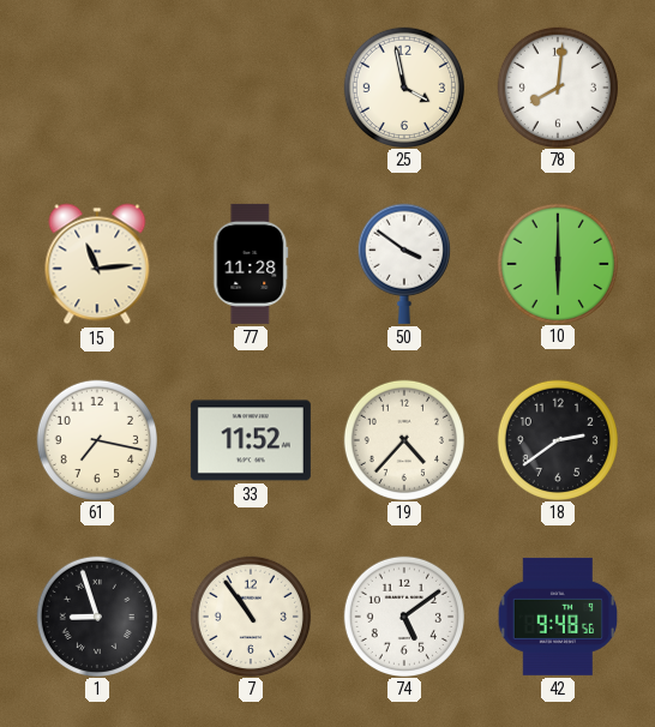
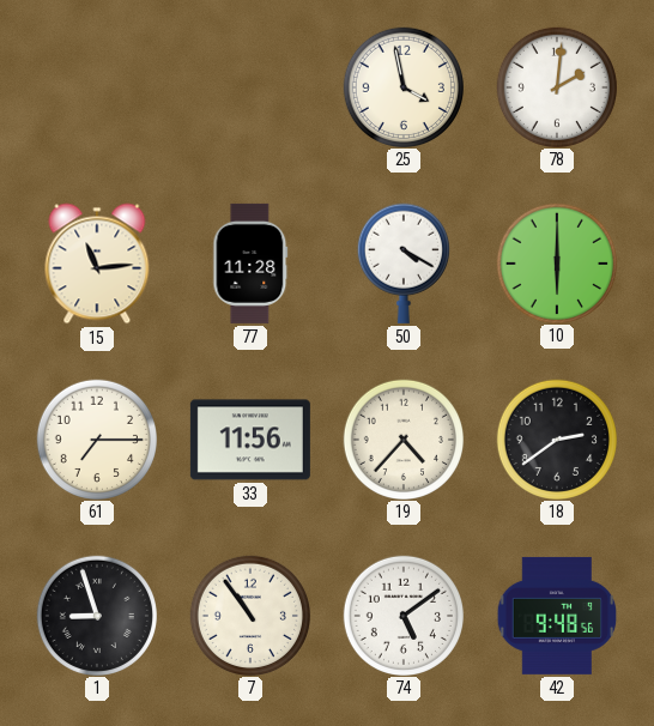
78: 8:01 -> 2:01
50: 3:51 -> 4:20
61: 7:17 -> 7:15
33: 11:52 -> 11:56
